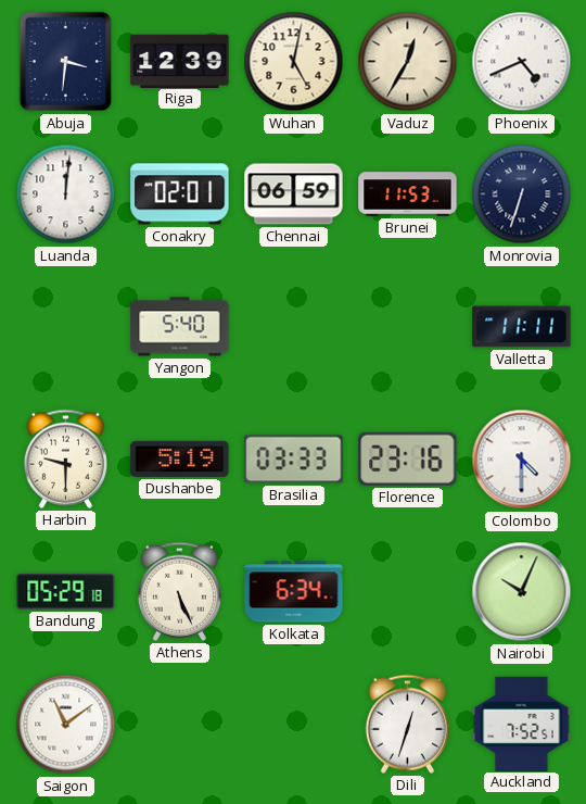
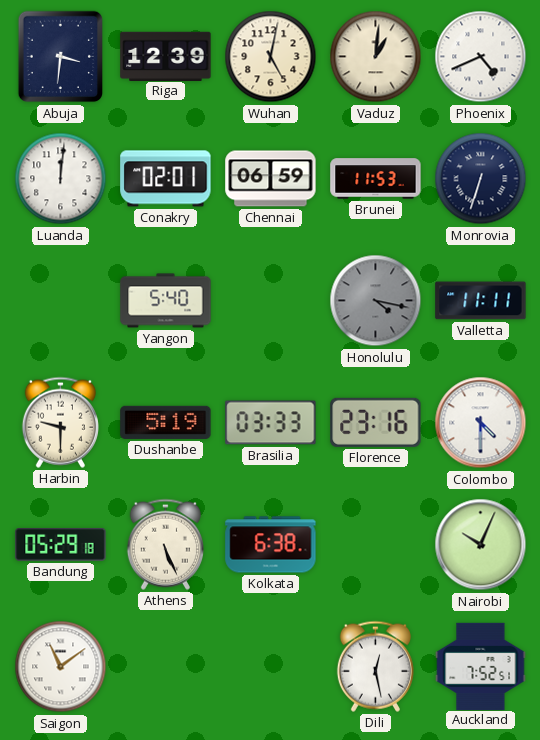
Vaduz: 12:35 -> 1:01
Honolulu: none -> 4:17
Kolkata: 6:34 -> 6:38
Dili: 12:33 -> 12:28
